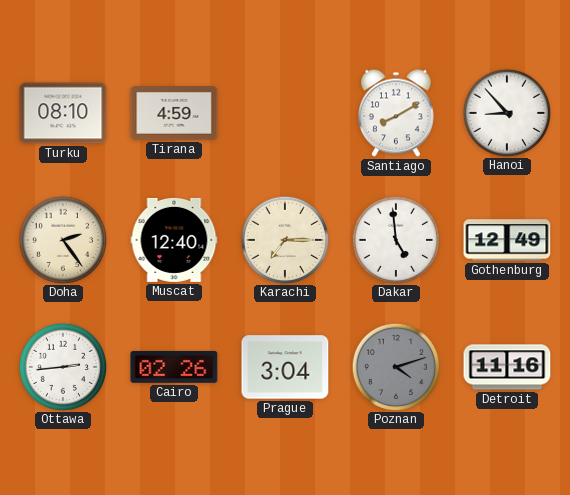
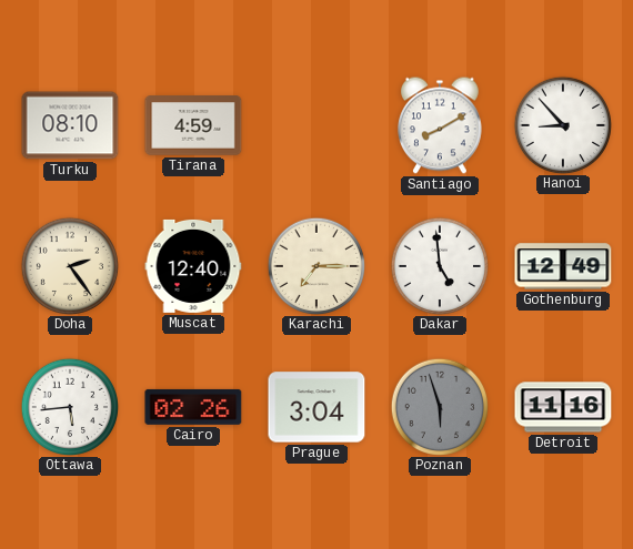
Ottawa: 2:44 -> 5:44
Poznan: 4:12 -> 5:57
